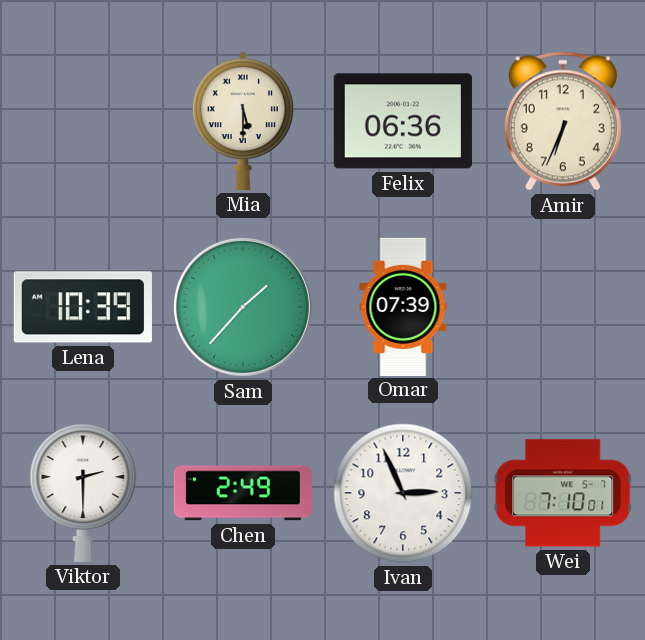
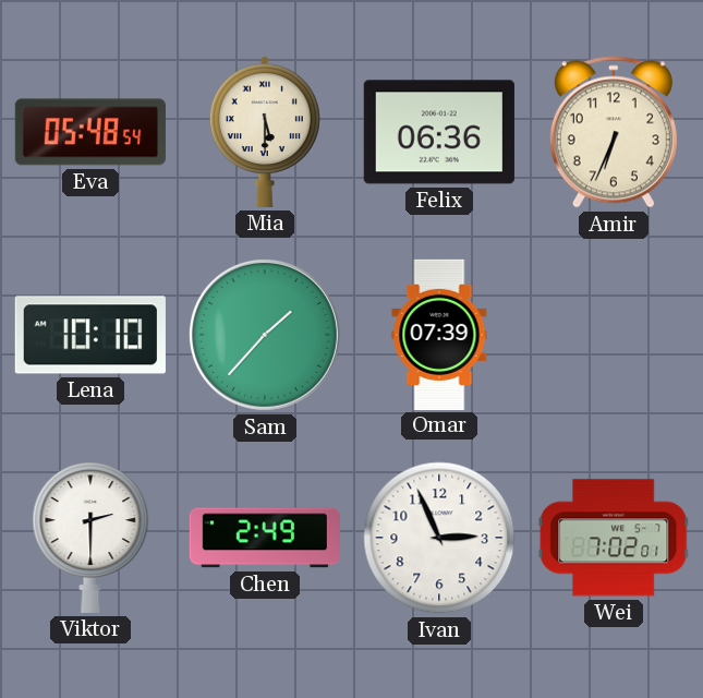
Eva: none -> 05:48
Lena: 10:39 -> 10:10
Wei: 7:10 -> 7:02
